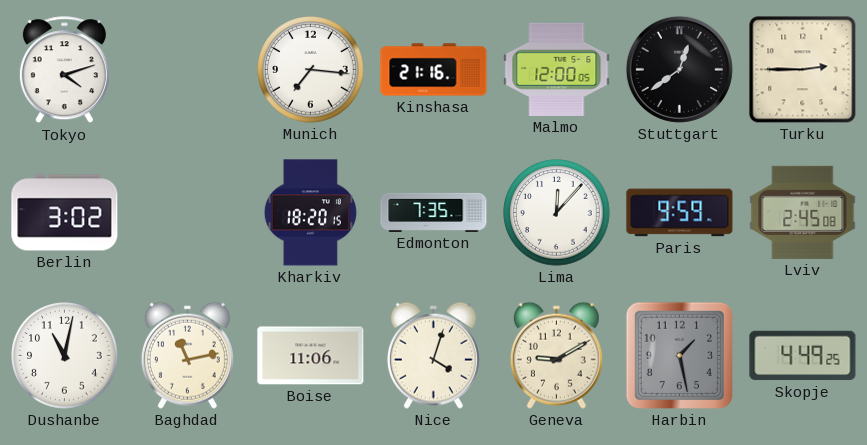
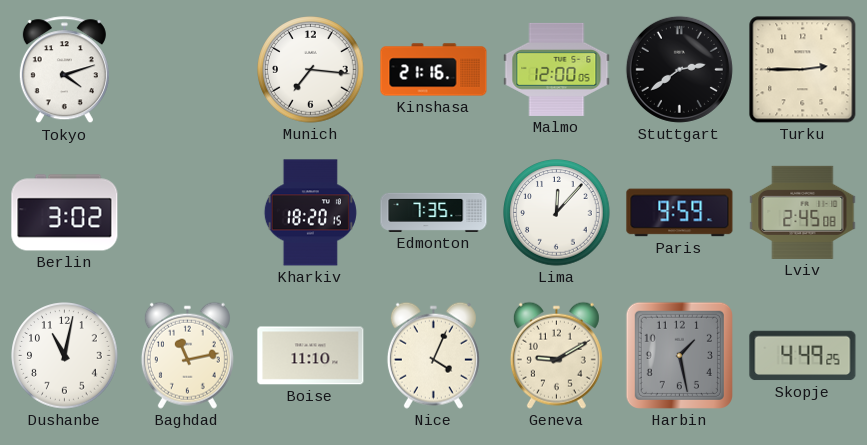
Stuttgart: 12:39 -> 2:39
Boise: 11:06 -> 11:10
Nice: 4:03 -> 4:04
